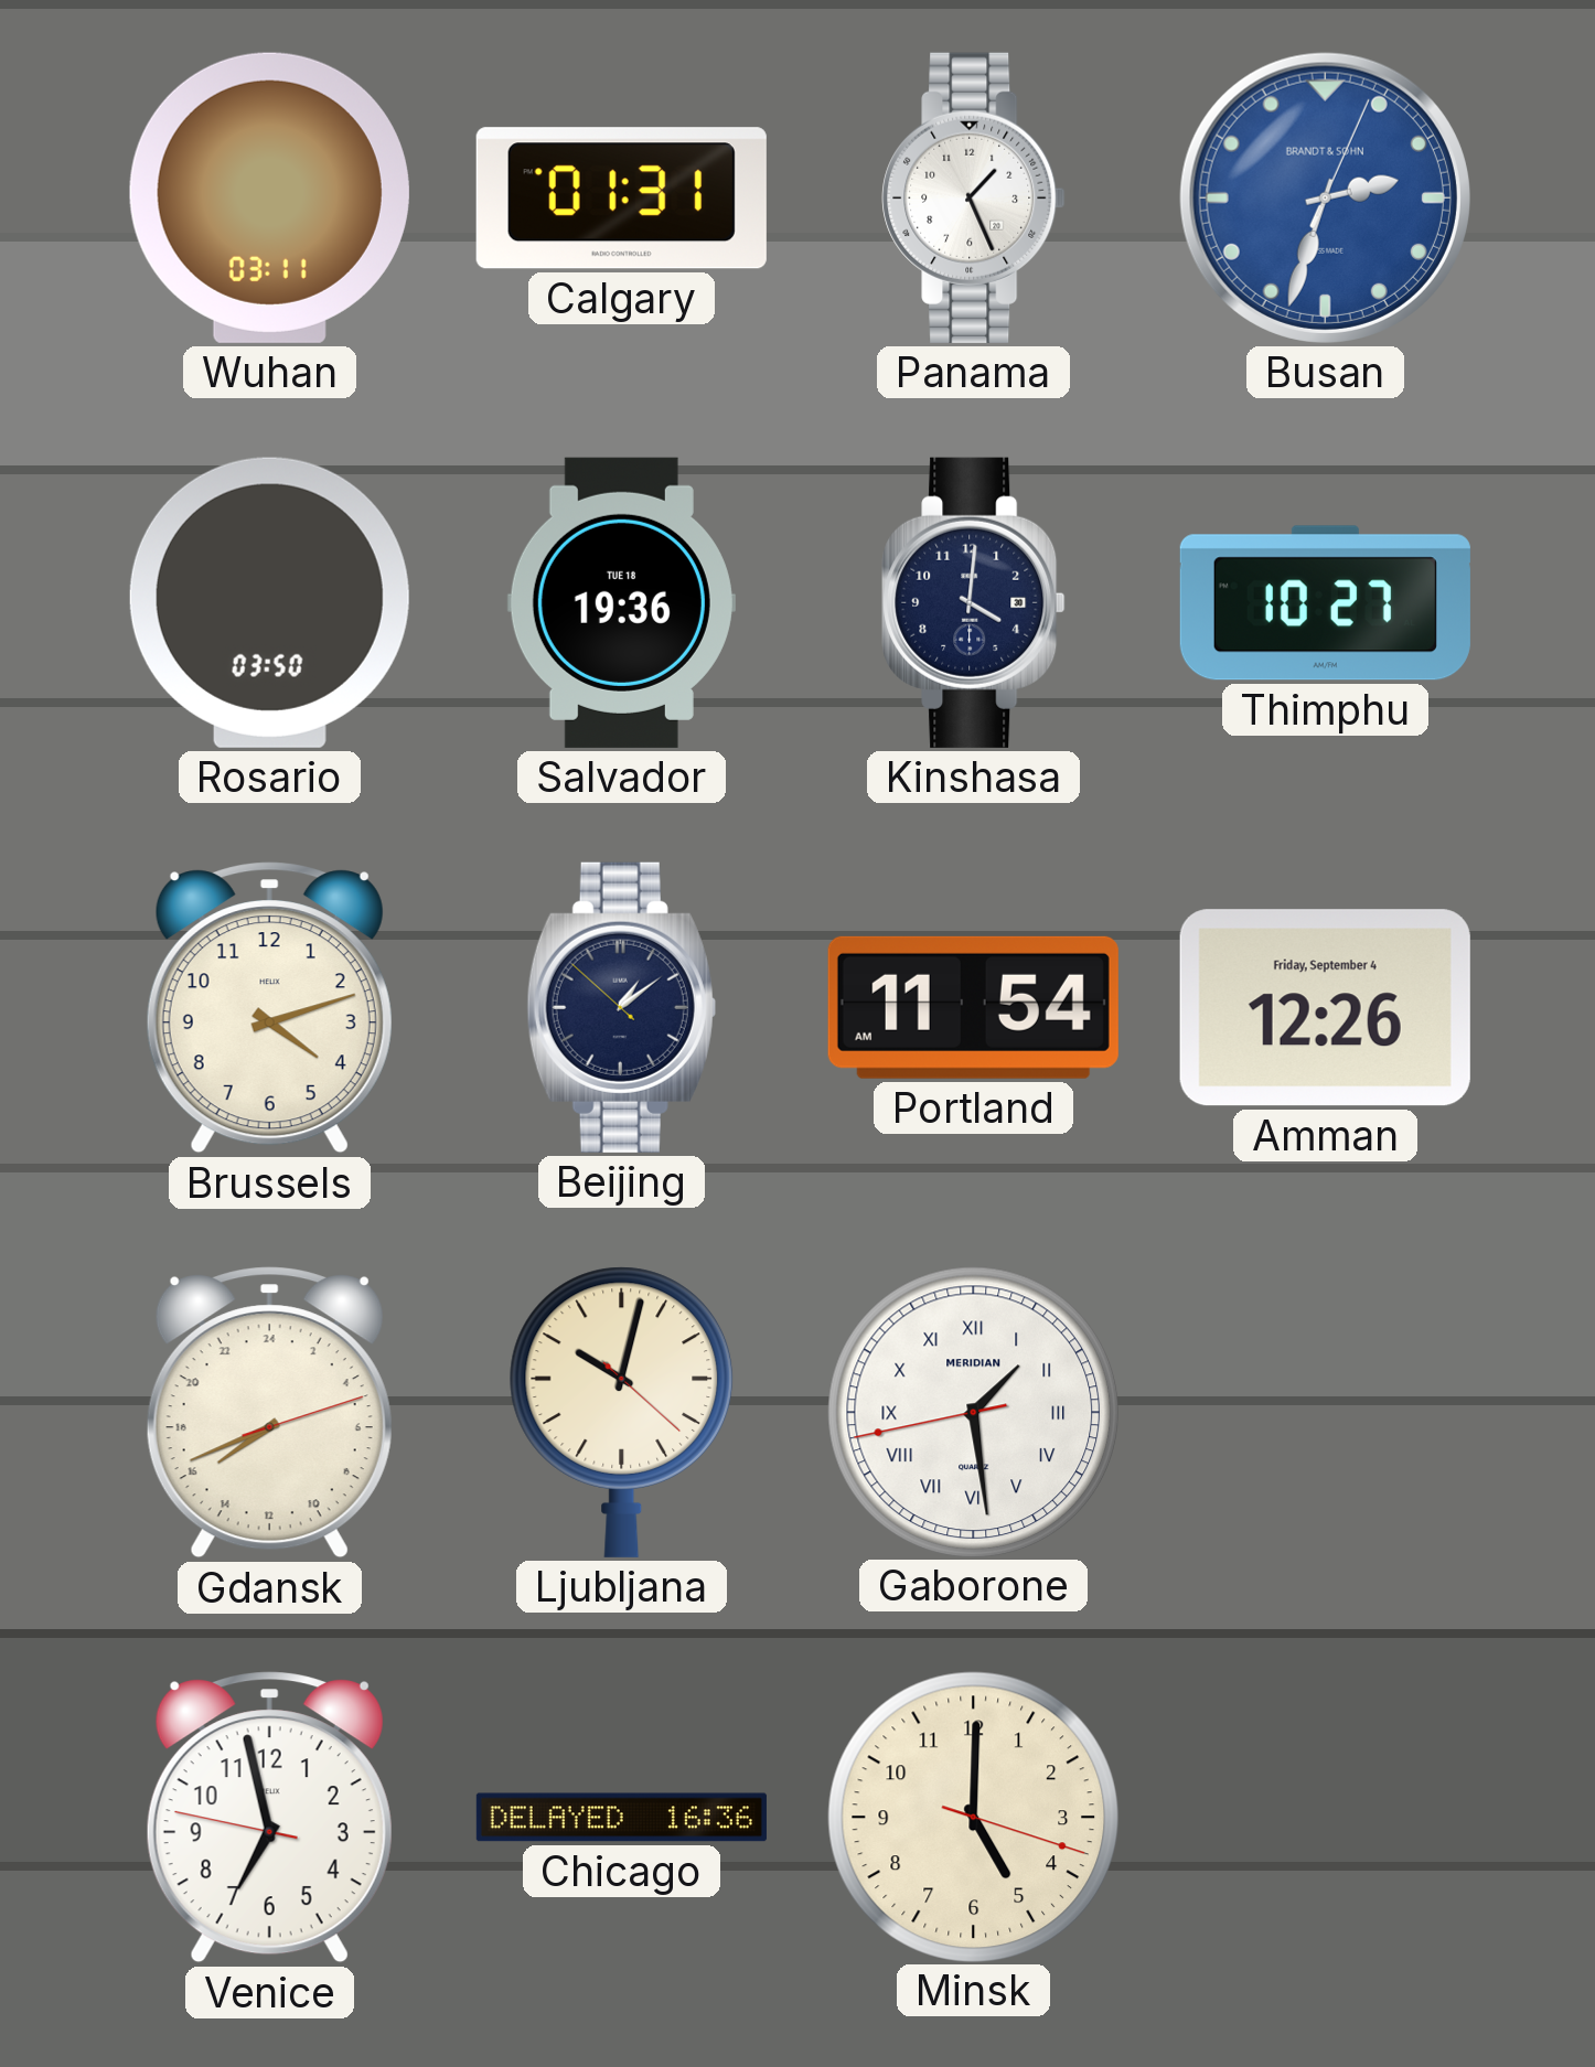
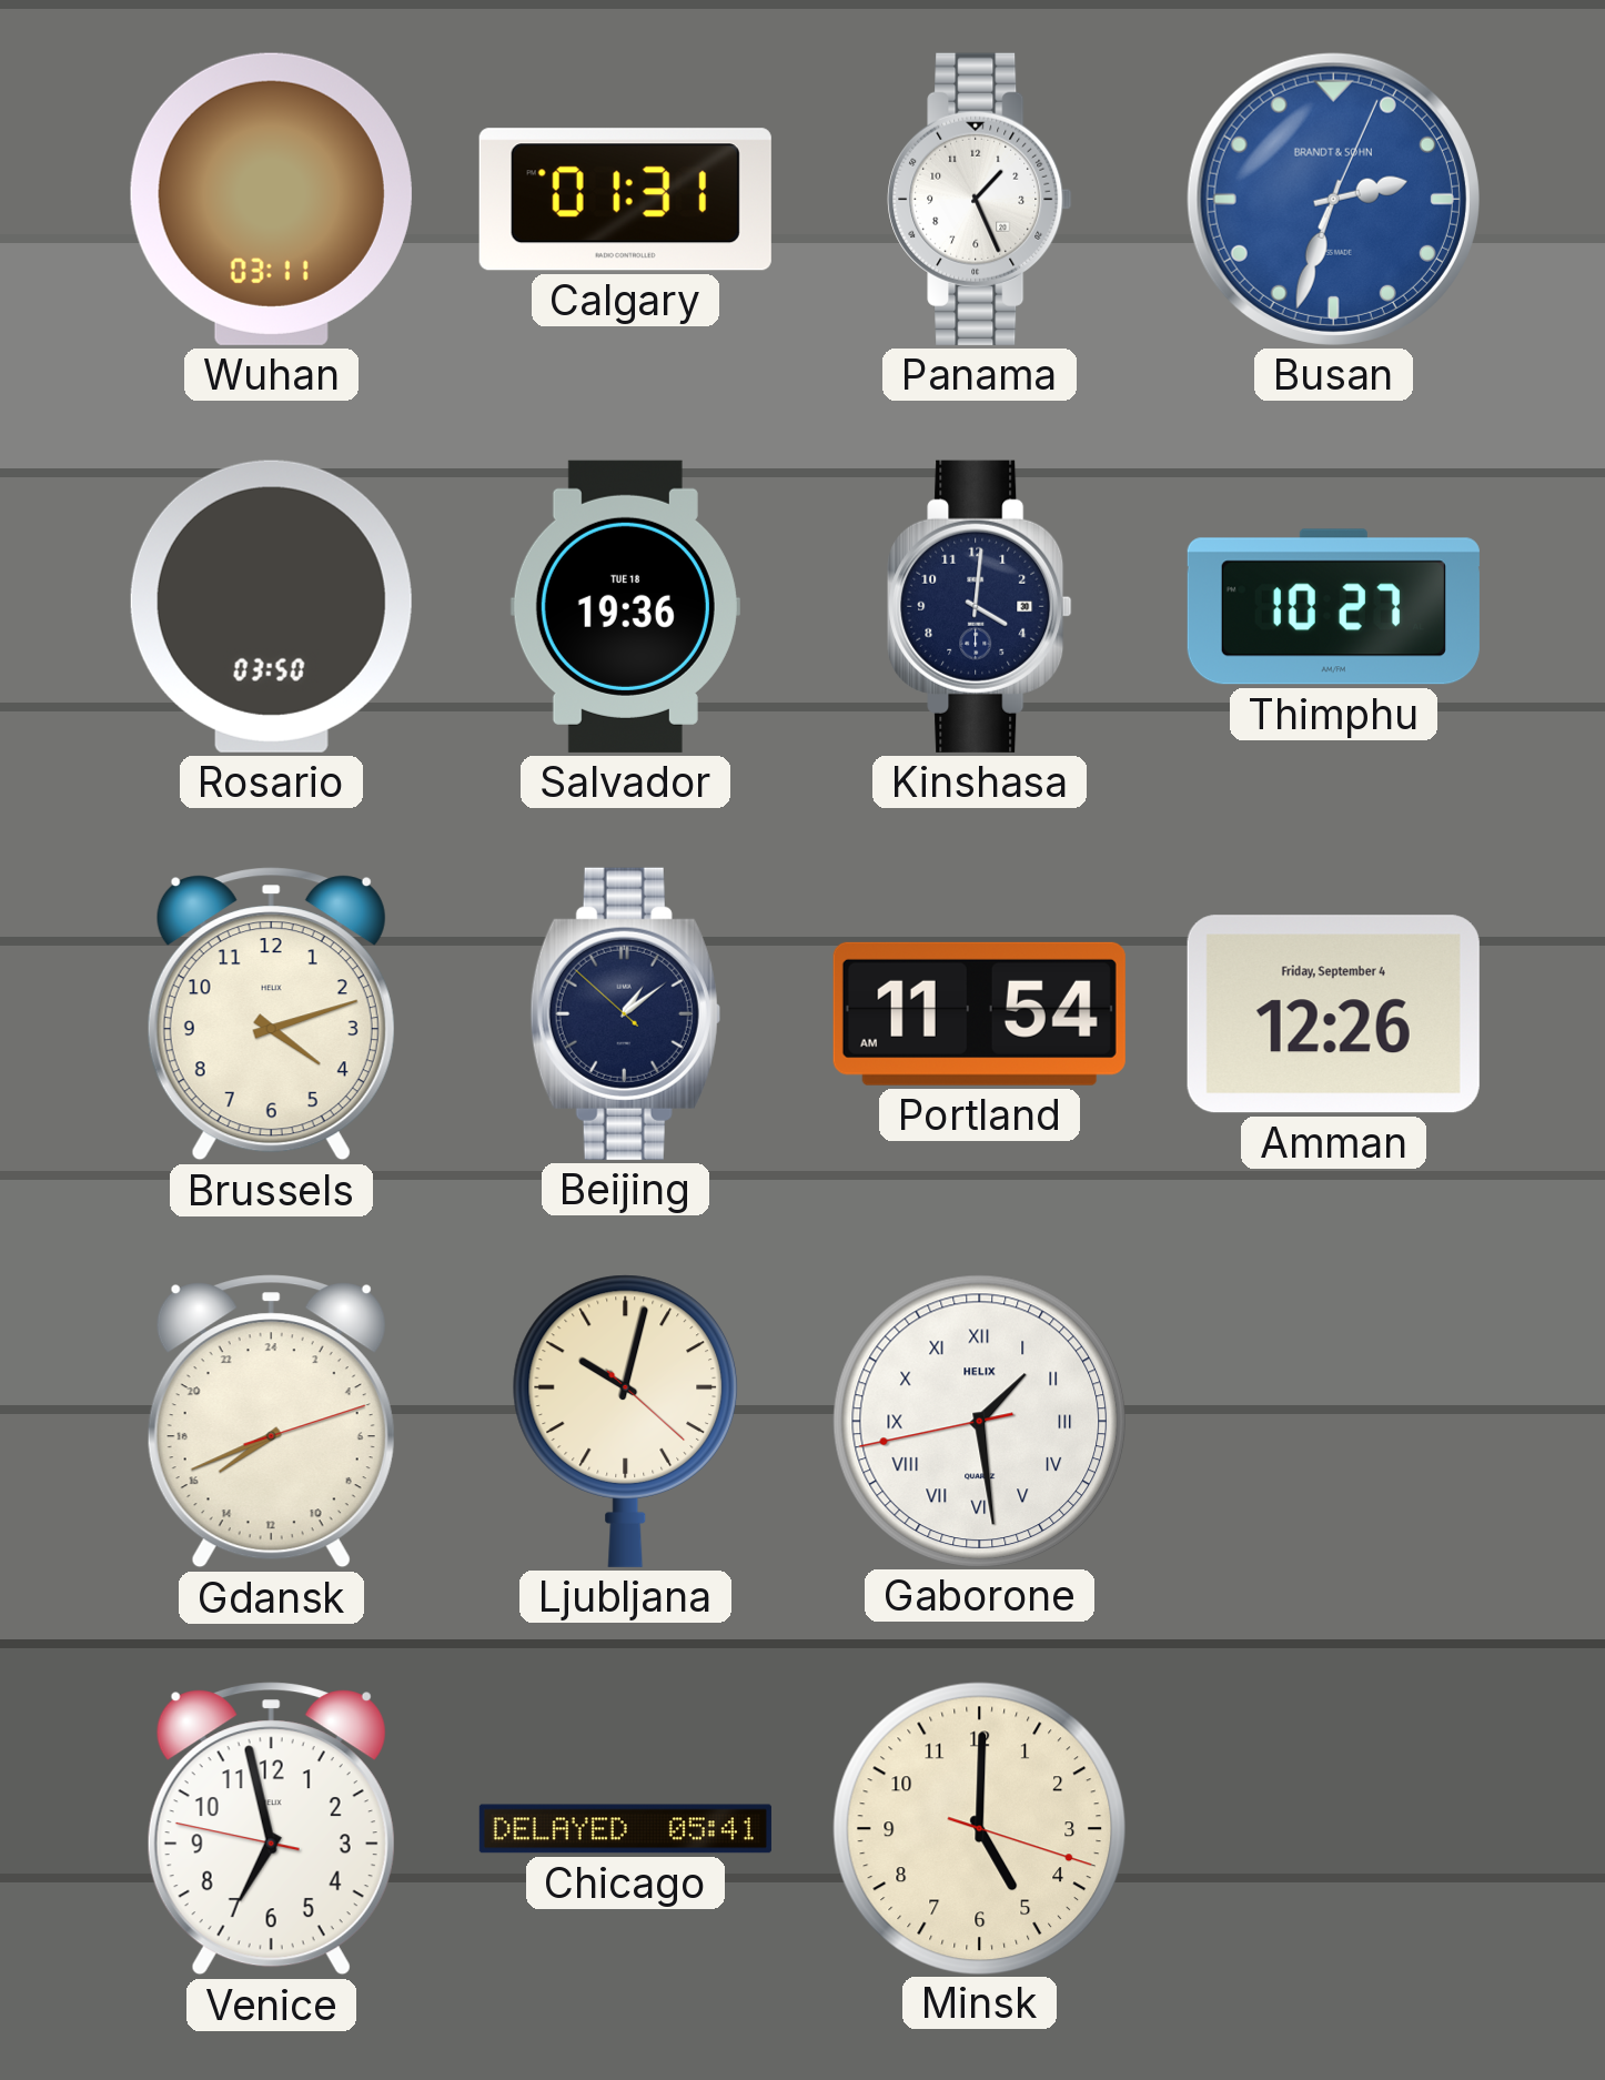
Gaborone brand: MERIDIAN -> HELIX
Chicago: 16:36 -> 05:41
